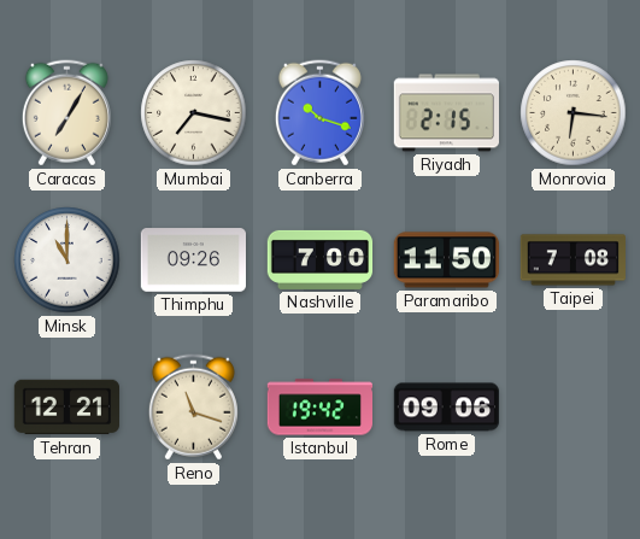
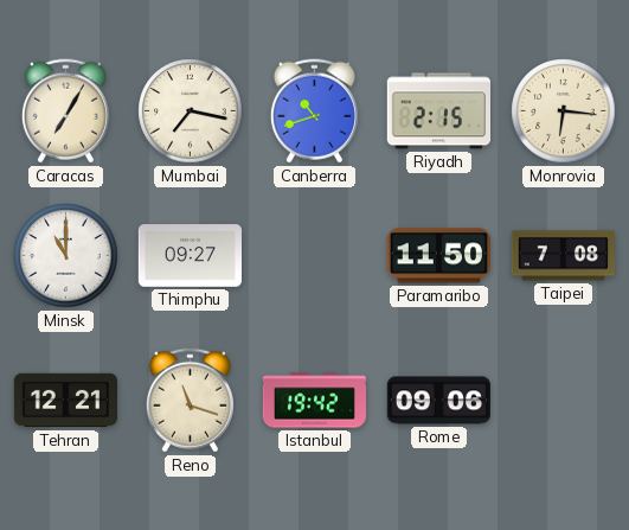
Canberra: 10:18 -> 10:42
Thimphu: 09:26 -> 09:27
Nashville: 7:00 -> none
